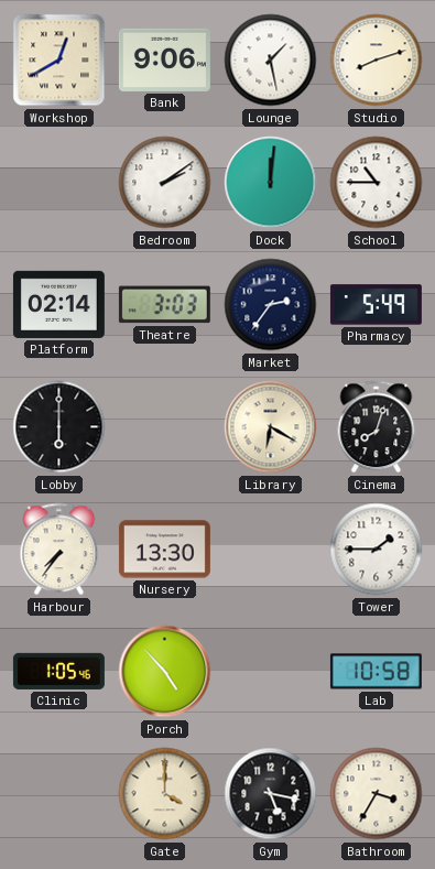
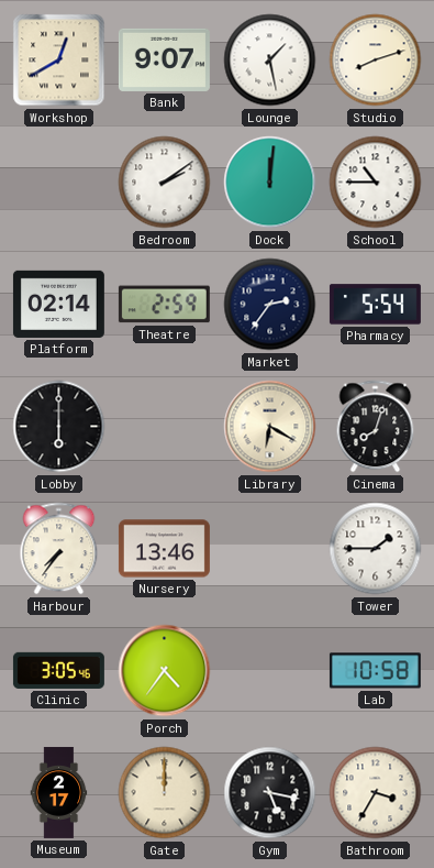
Bank: 9:06 -> 9:07
Theatre: 3:03 -> 2:59
Pharmacy: 5:49 -> 5:54
Nursery: 13:30 -> 13:46
Clinic: 1:05 -> 3:05
Porch: 4:53 -> 4:36
Museum: none -> 2:17
Gate: 4:00 -> 12:00
